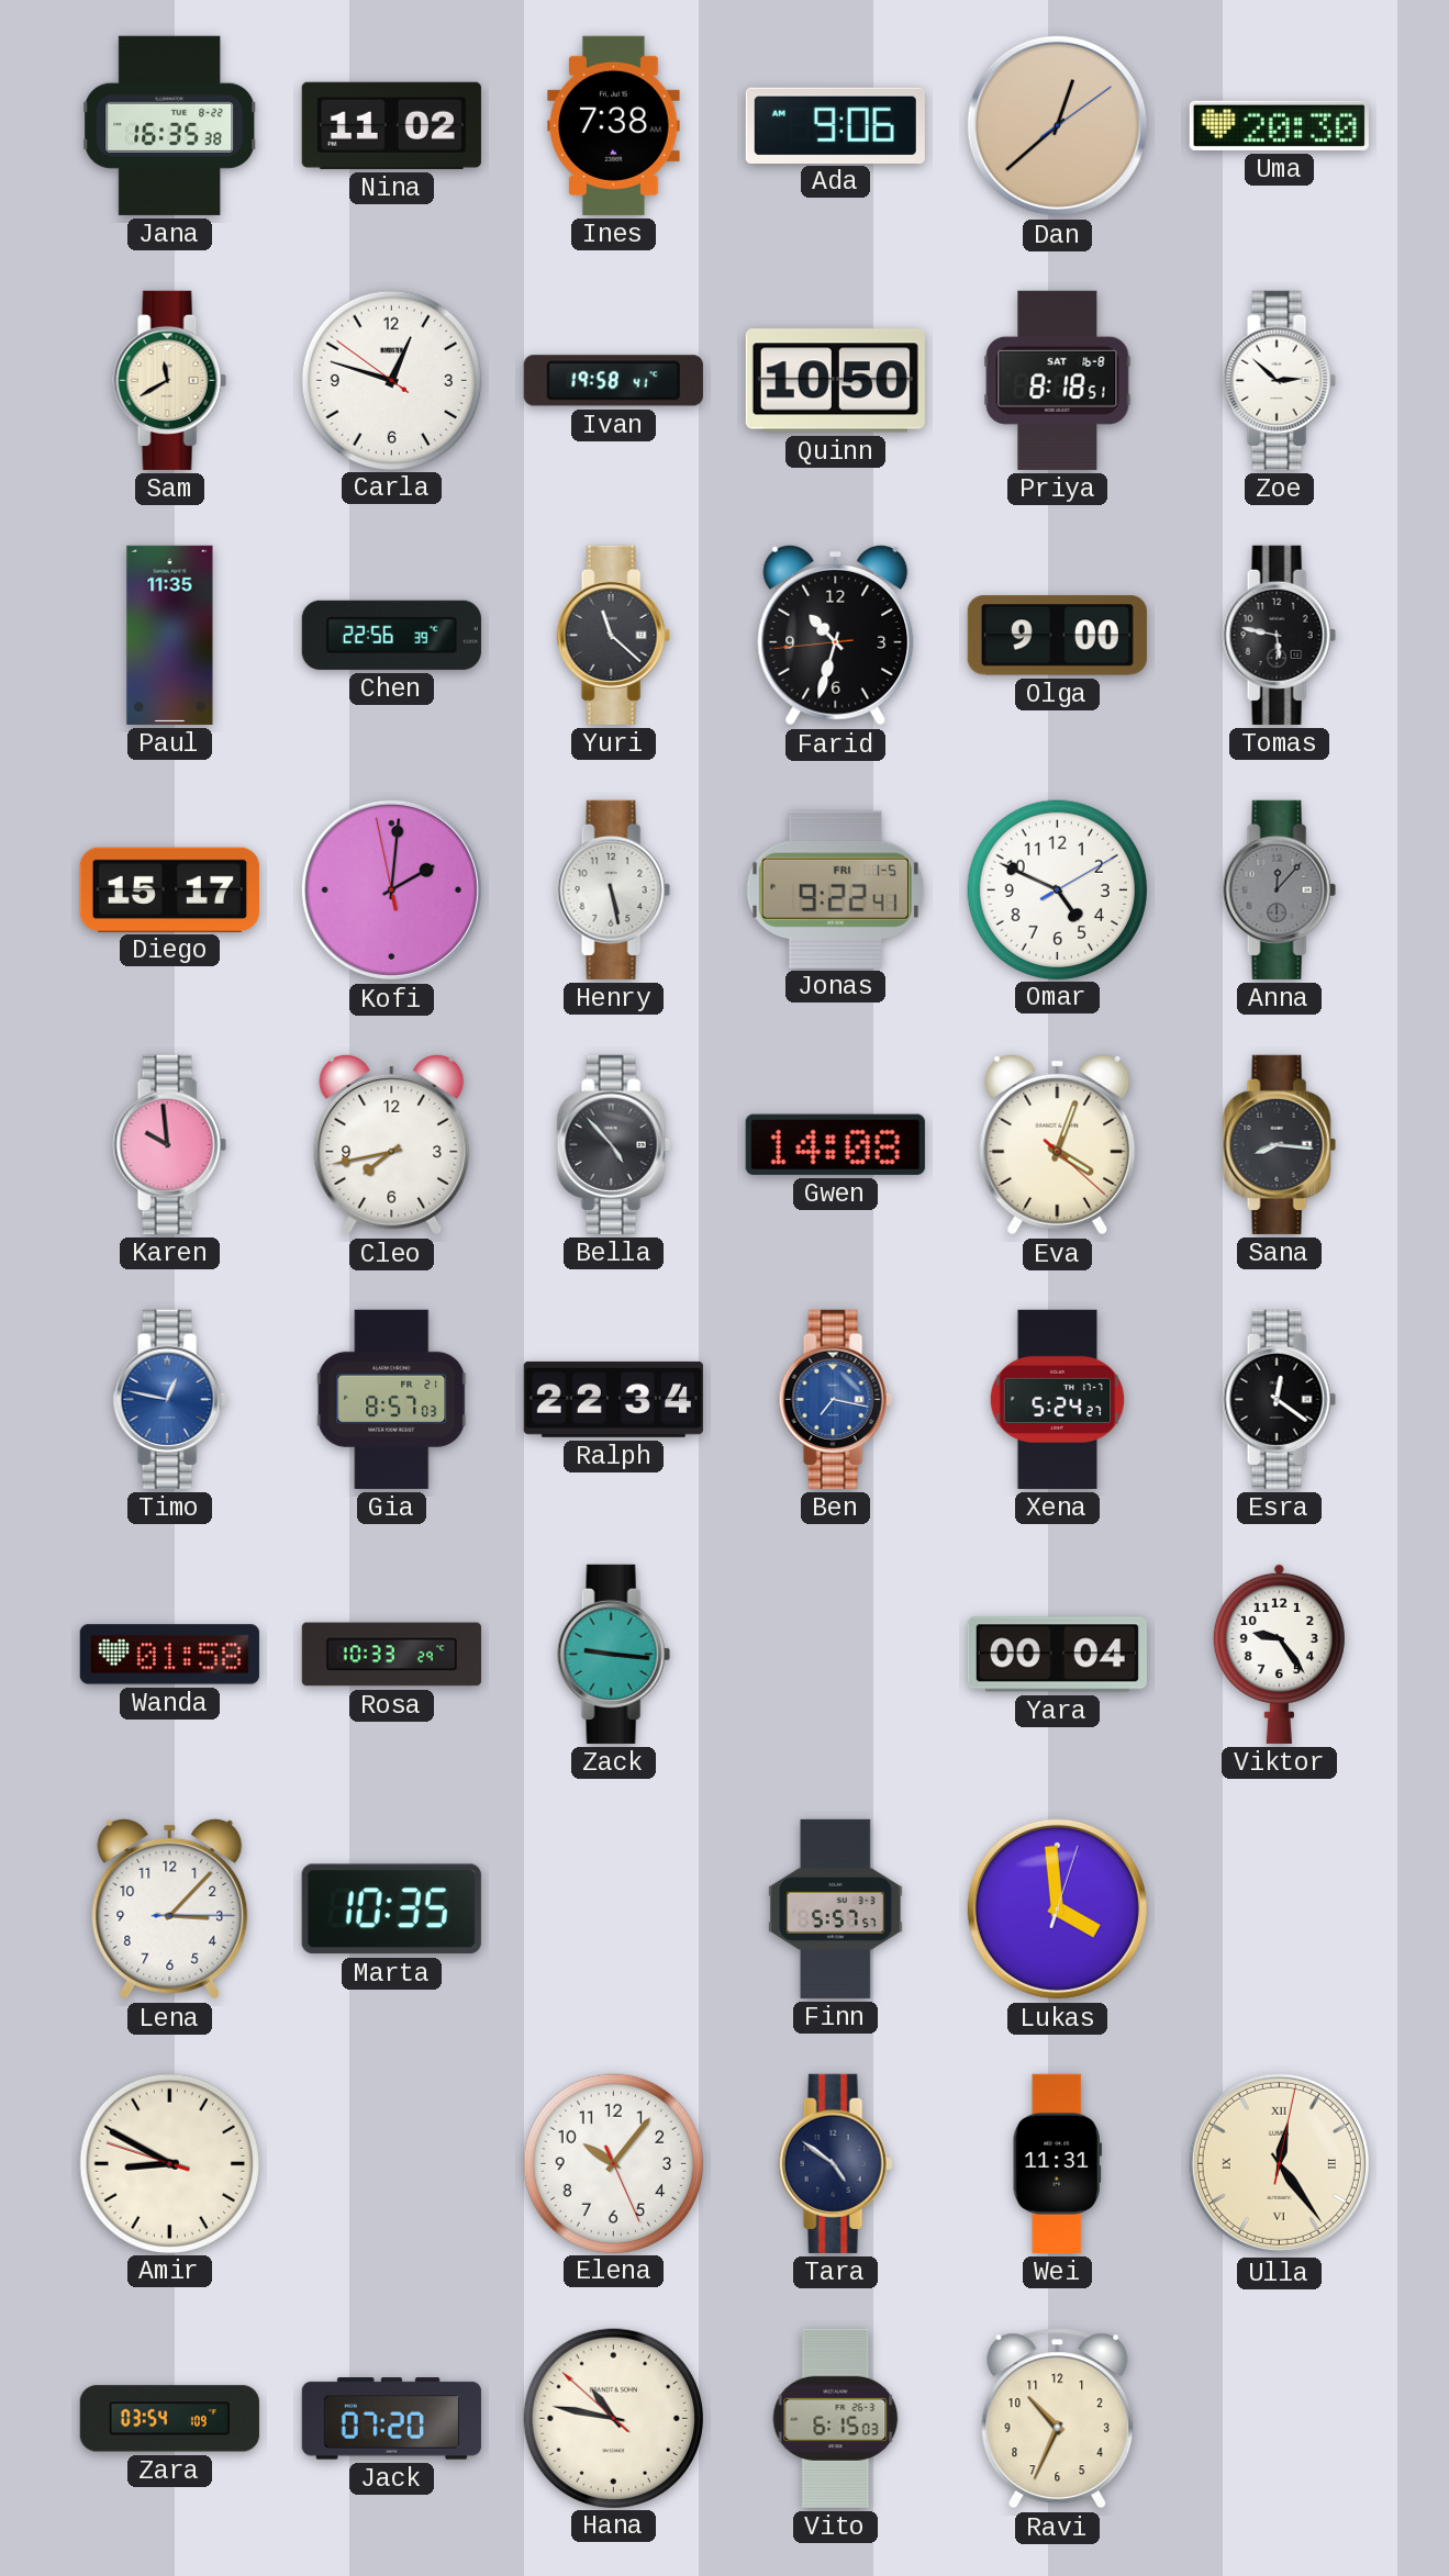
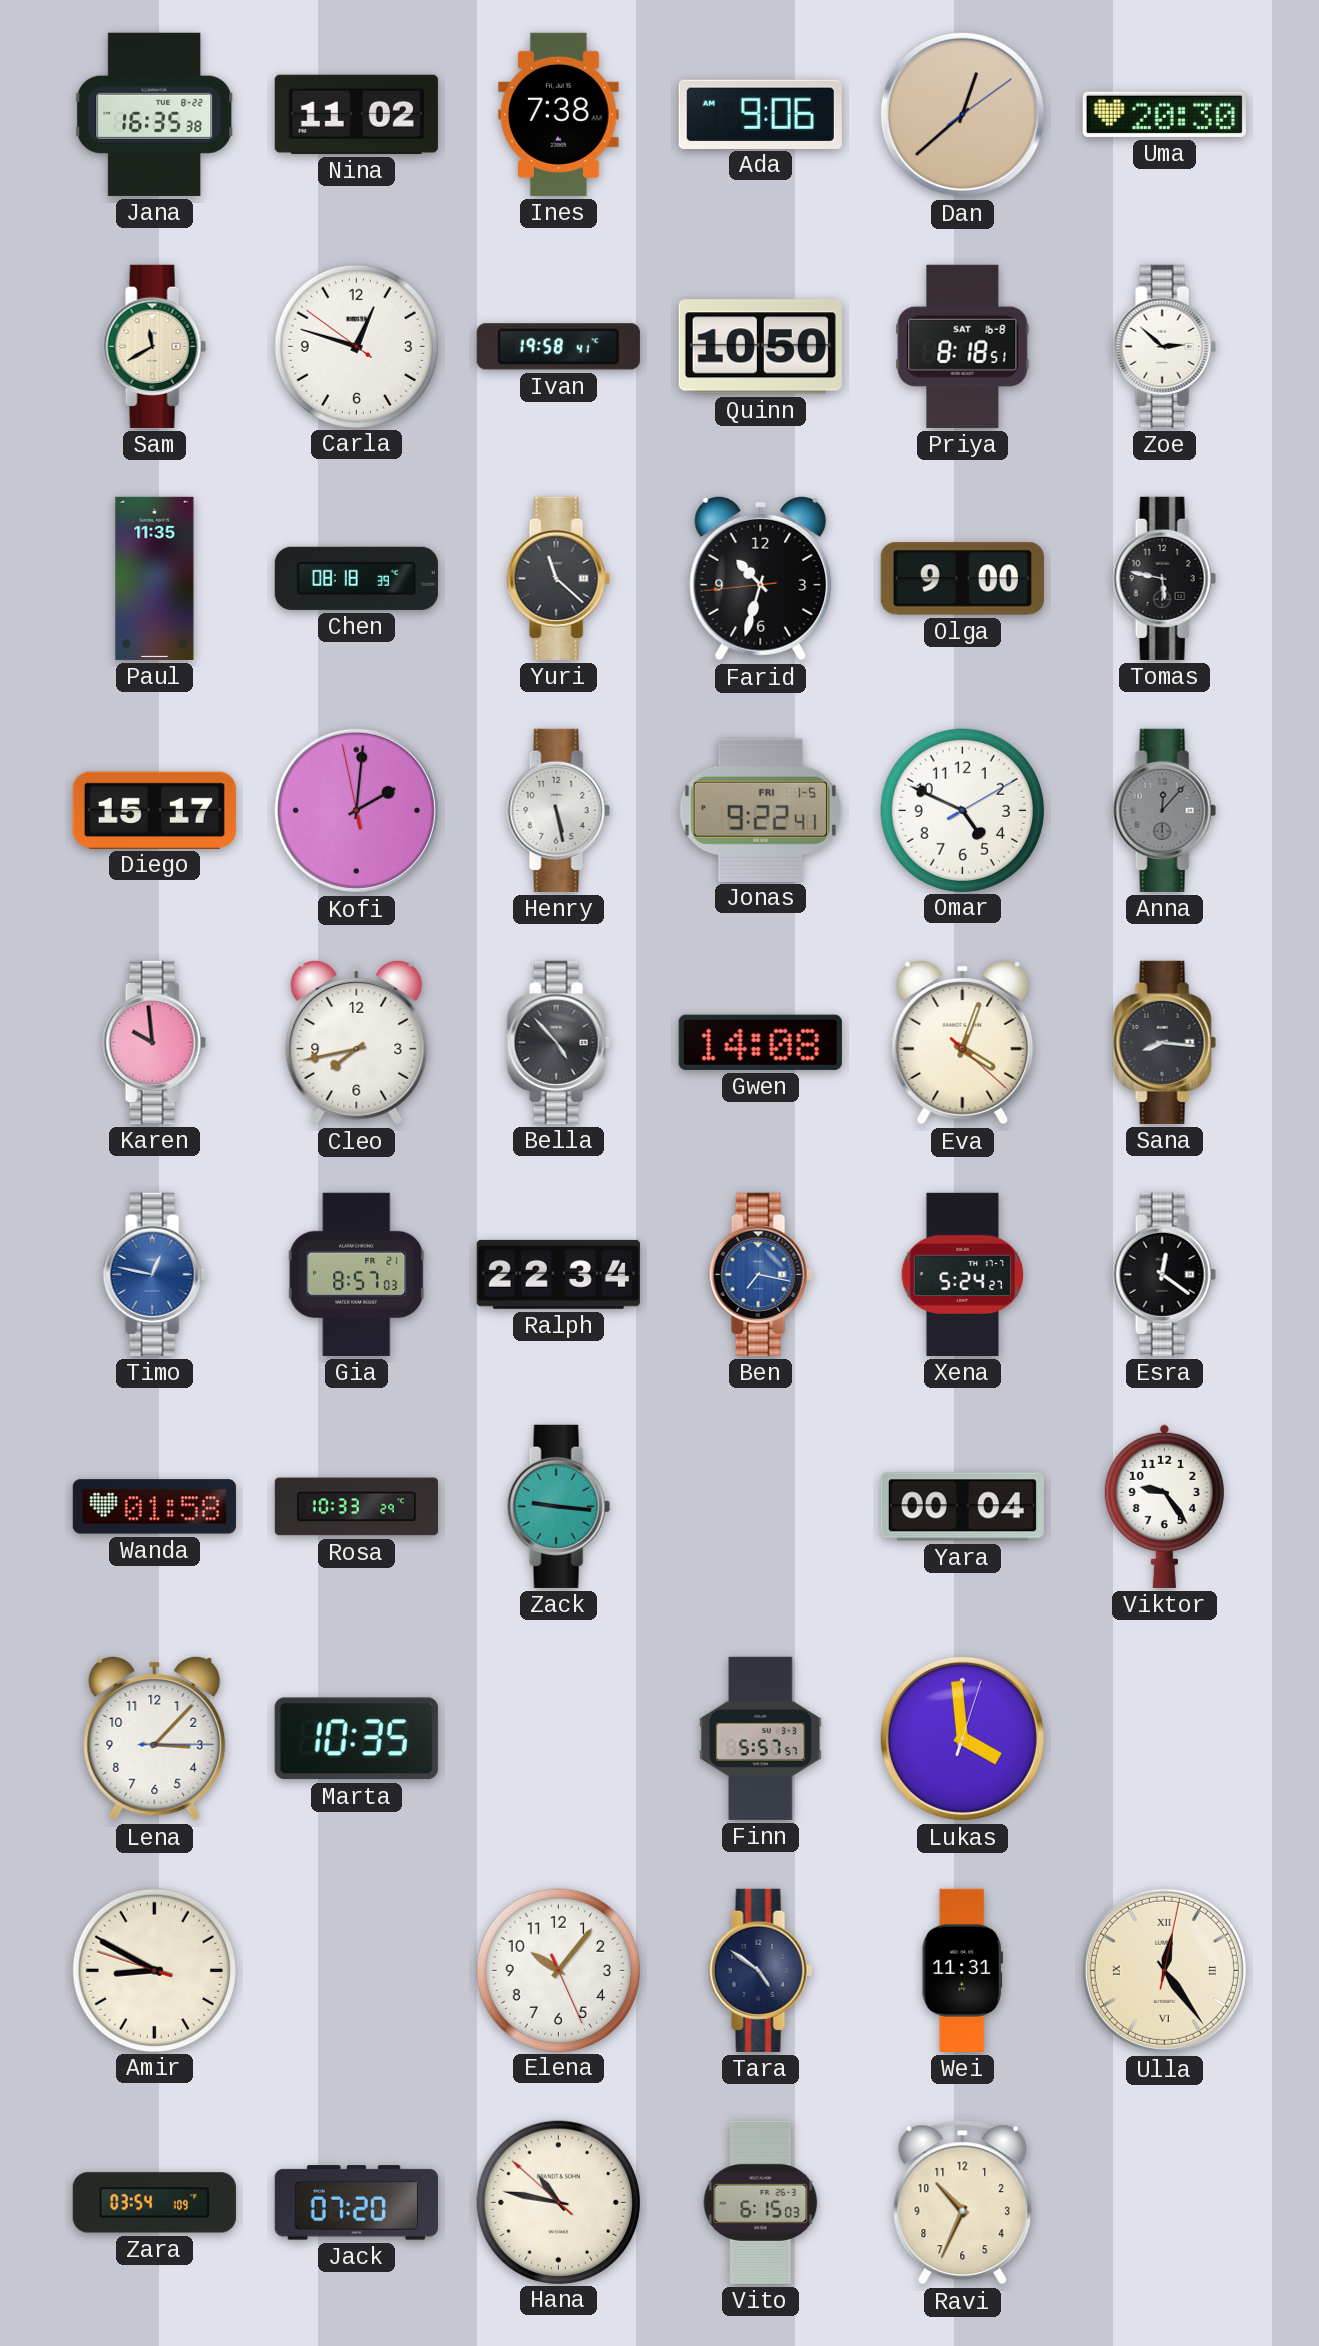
Chen: 22:56 -> 08:18
